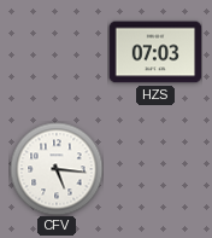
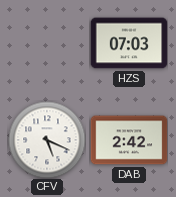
CFV: 5:16 -> 5:19
DAB: none -> 2:42
